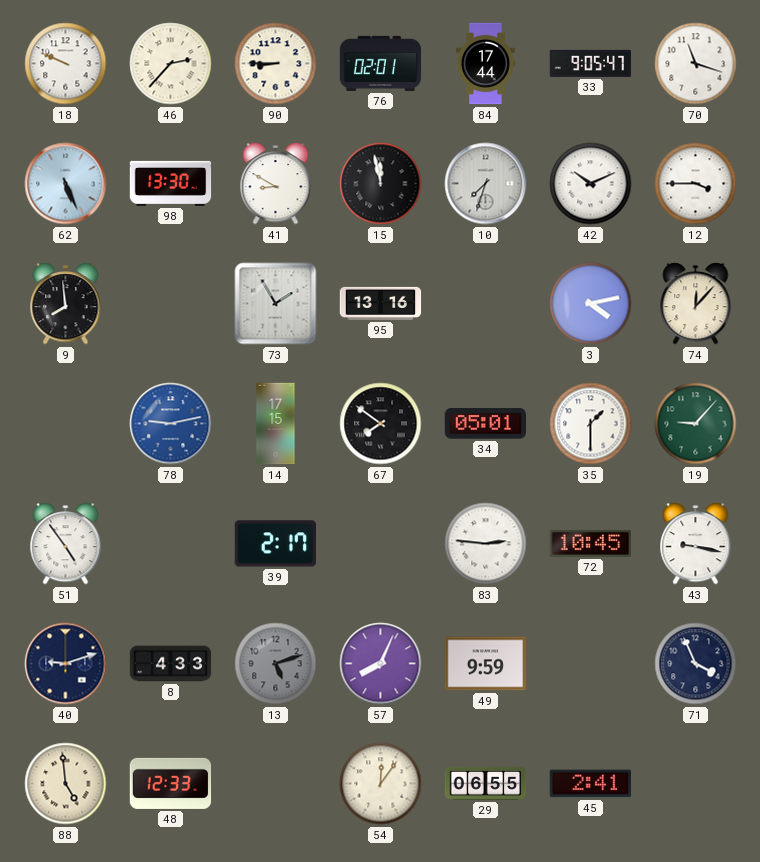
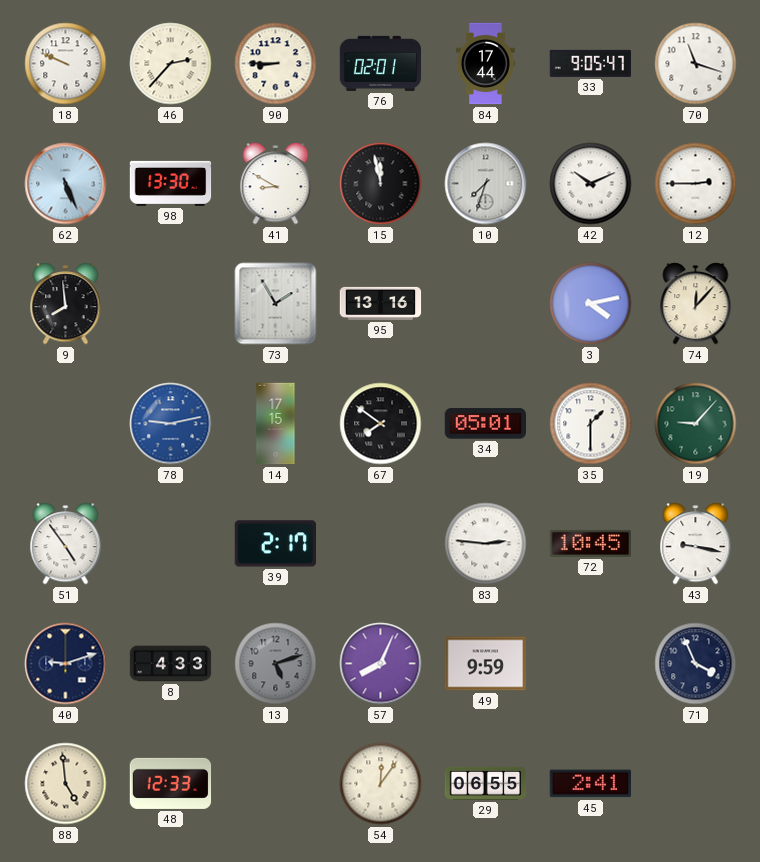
12: 3:45 -> 2:45
